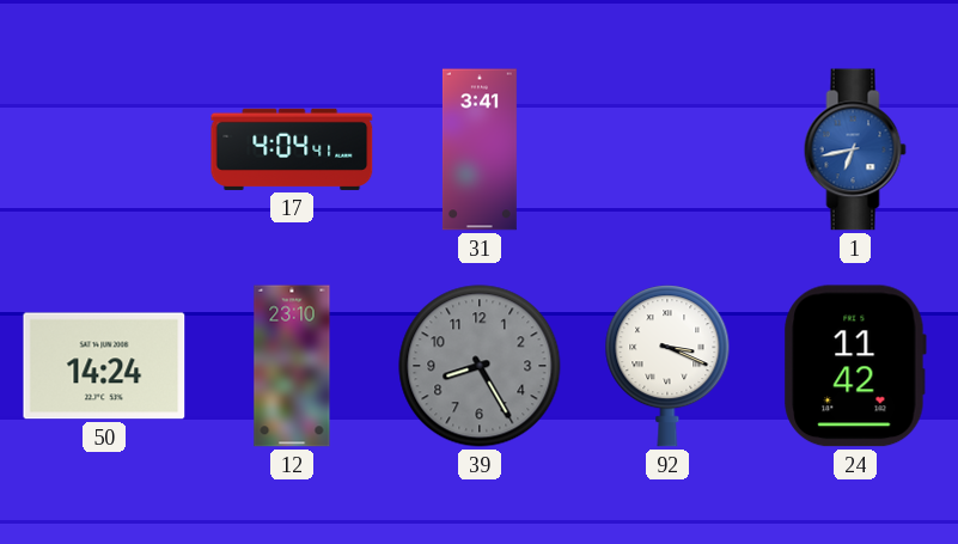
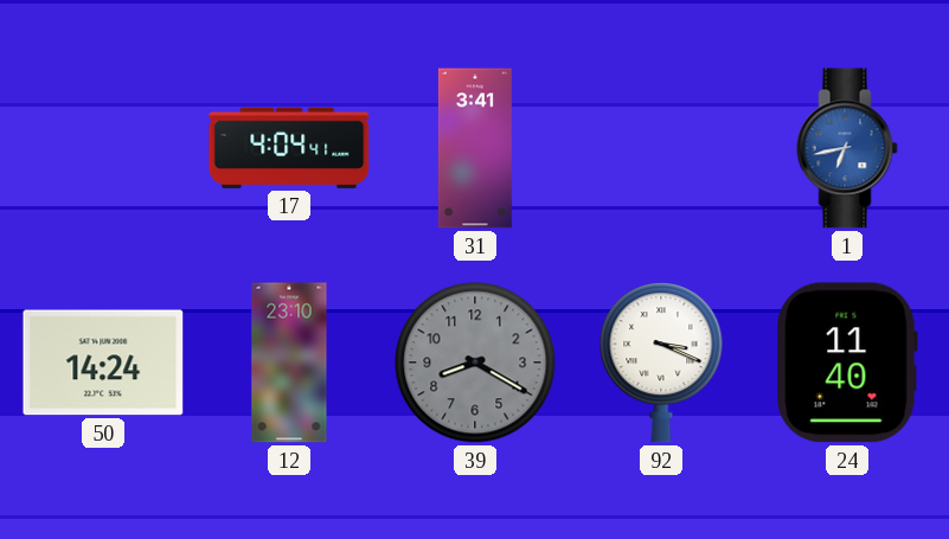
39: 8:25 -> 8:20
24: 11:42 -> 11:40
